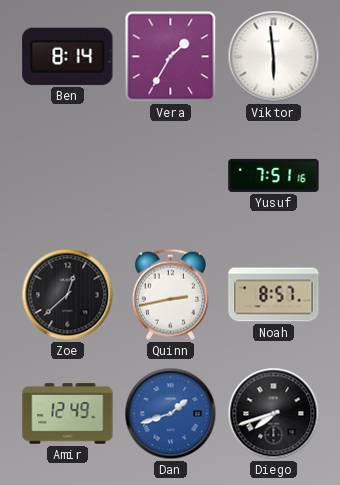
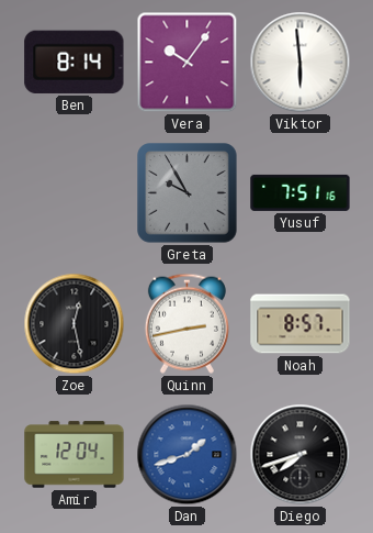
Vera: 1:35 -> 10:06
Greta: none -> 9:55
Zoe: 12:38 -> 12:28
Amir: 12:49 -> 12:04
